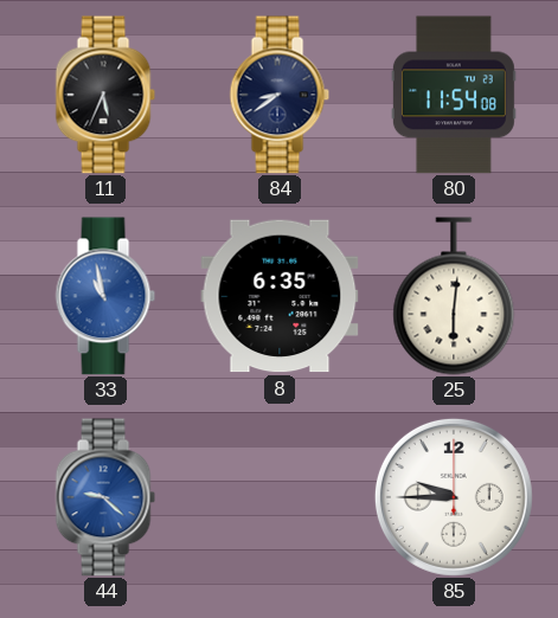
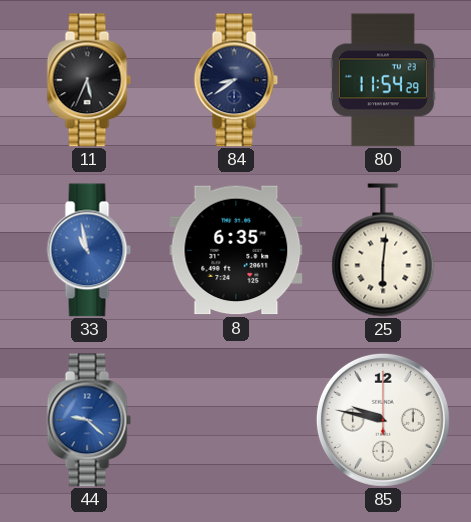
80: 11:54:08 -> 11:54:29
85: 9:45 -> 9:47
